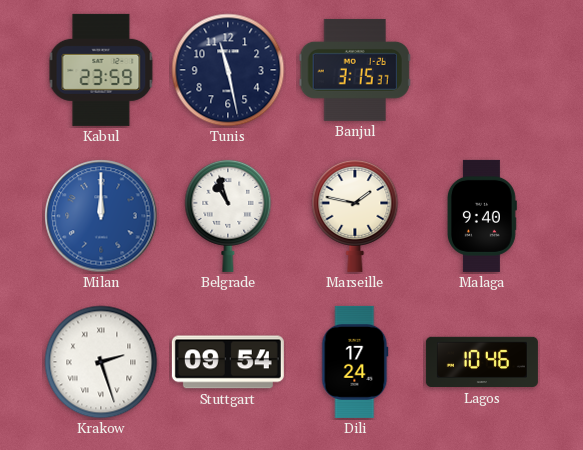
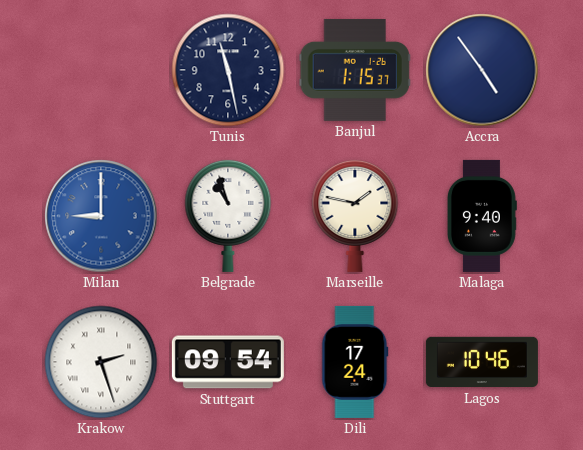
Kabul: 23:59 -> none
Banjul: 3:15 -> 1:15
Accra: none -> 4:54
Milan: 12:00 -> 9:00
